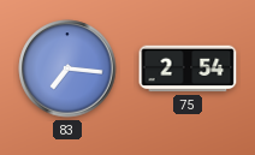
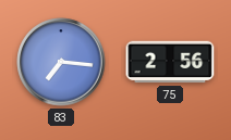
75: 2:54 -> 2:56
